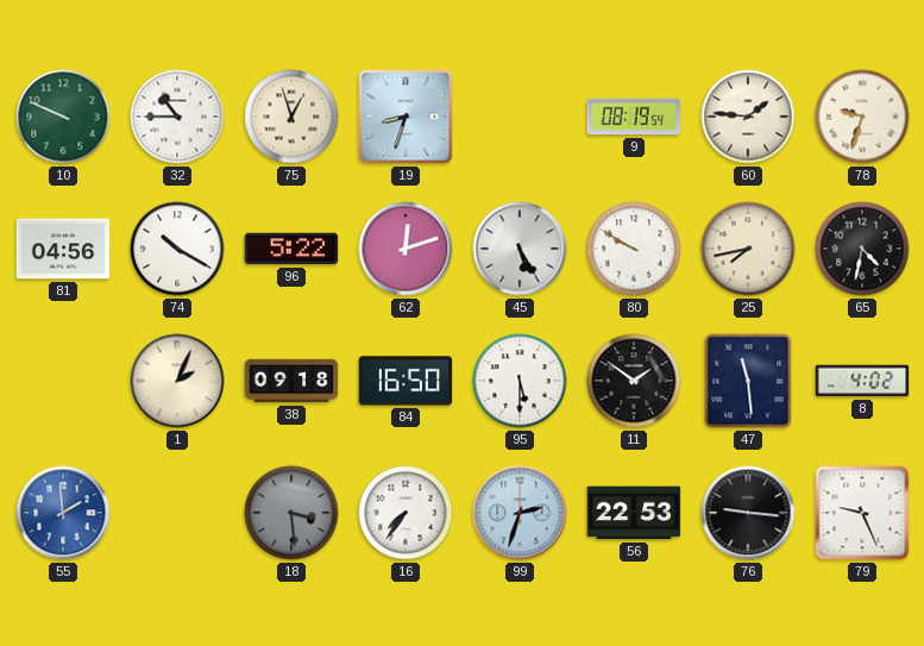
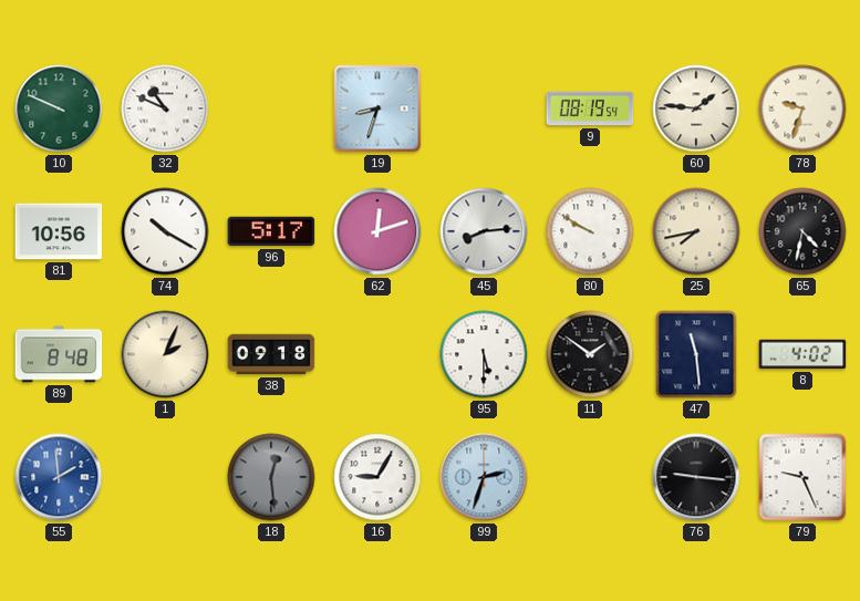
32: 10:45 -> 10:49
75: 12:57 -> none
81: 04:56 -> 10:56
96: 5:22 -> 5:17
45: 5:25 -> 8:14
89: none -> 8:48
84: 16:50 -> none
18: 3:29 -> 12:29
16: 7:36 -> 9:05
56: 22:53 -> none
